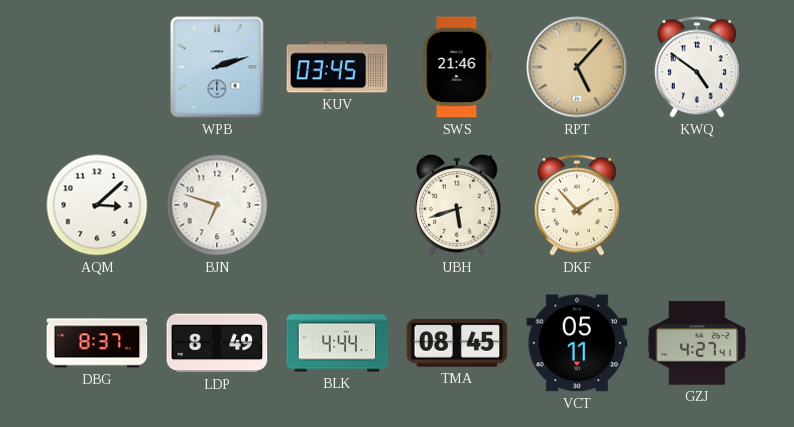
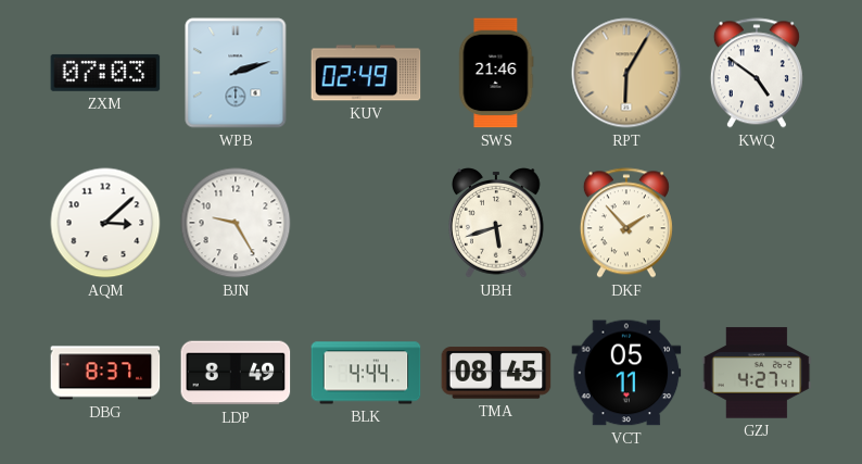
ZXM: none -> 07:03
KUV: 03:45 -> 02:49
RPT: 5:07 -> 6:05
BJN: 6:48 -> 9:25
